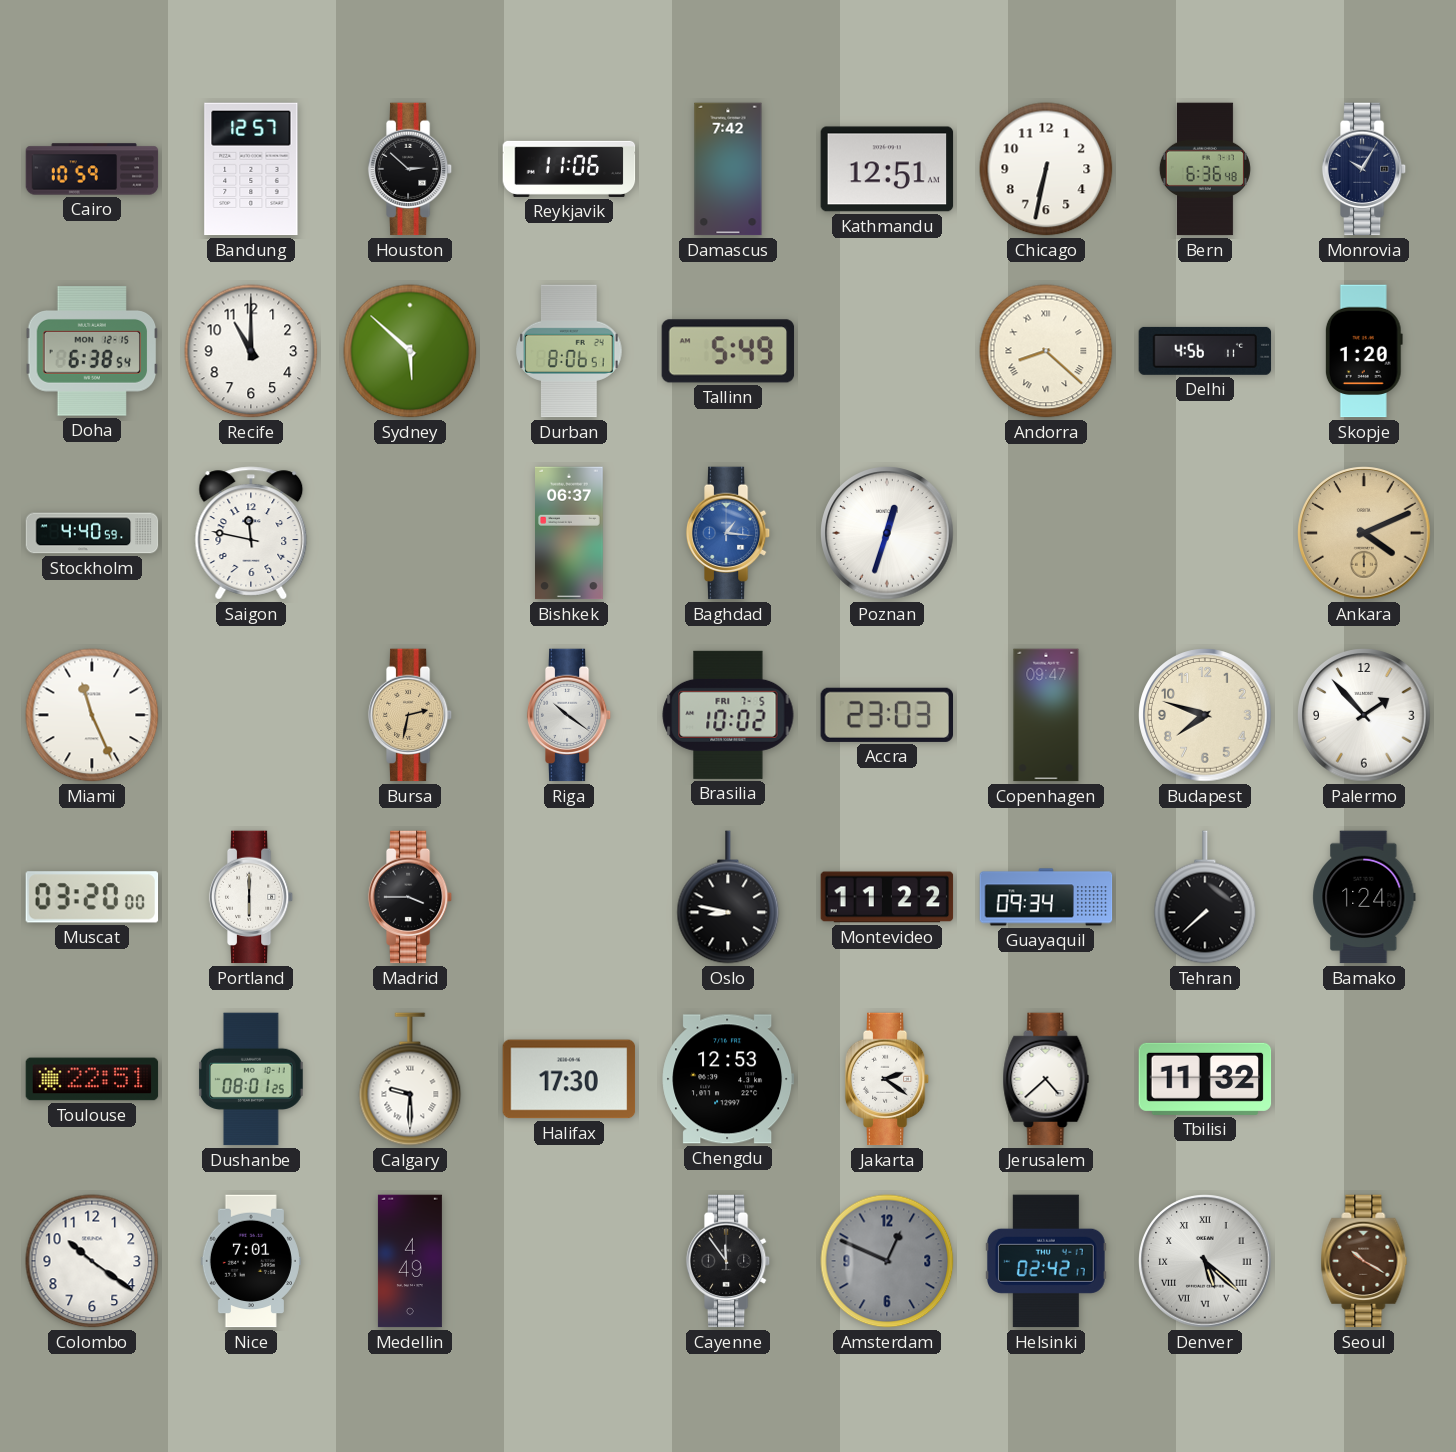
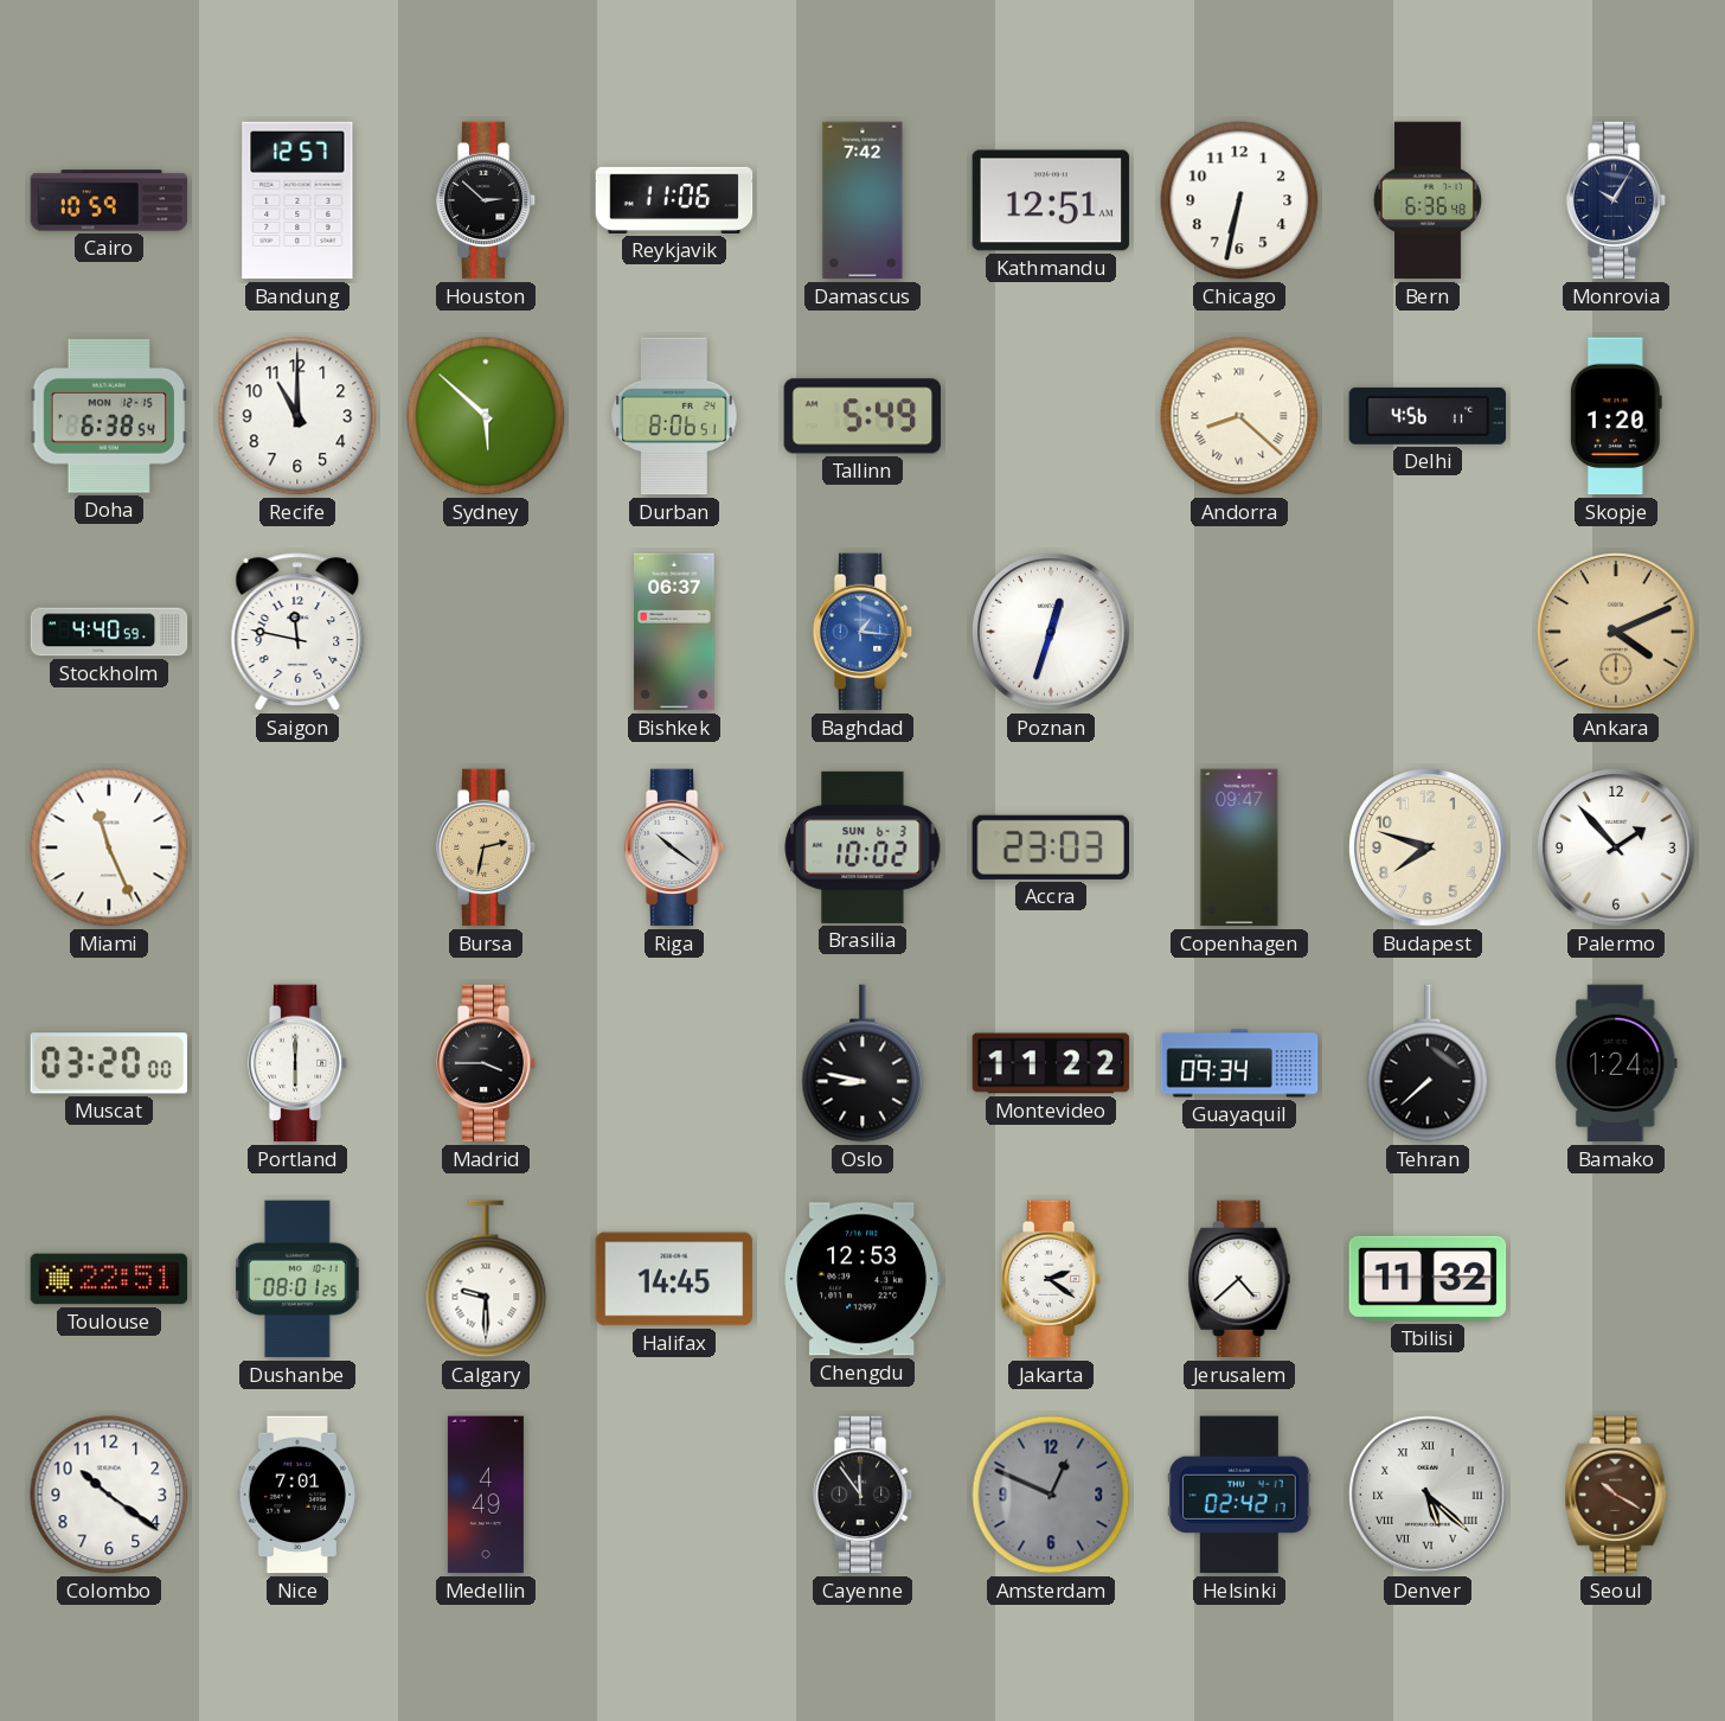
Brasilia date: FRI 7-5 -> SUN 6-3
Halifax: 17:30 -> 14:45
